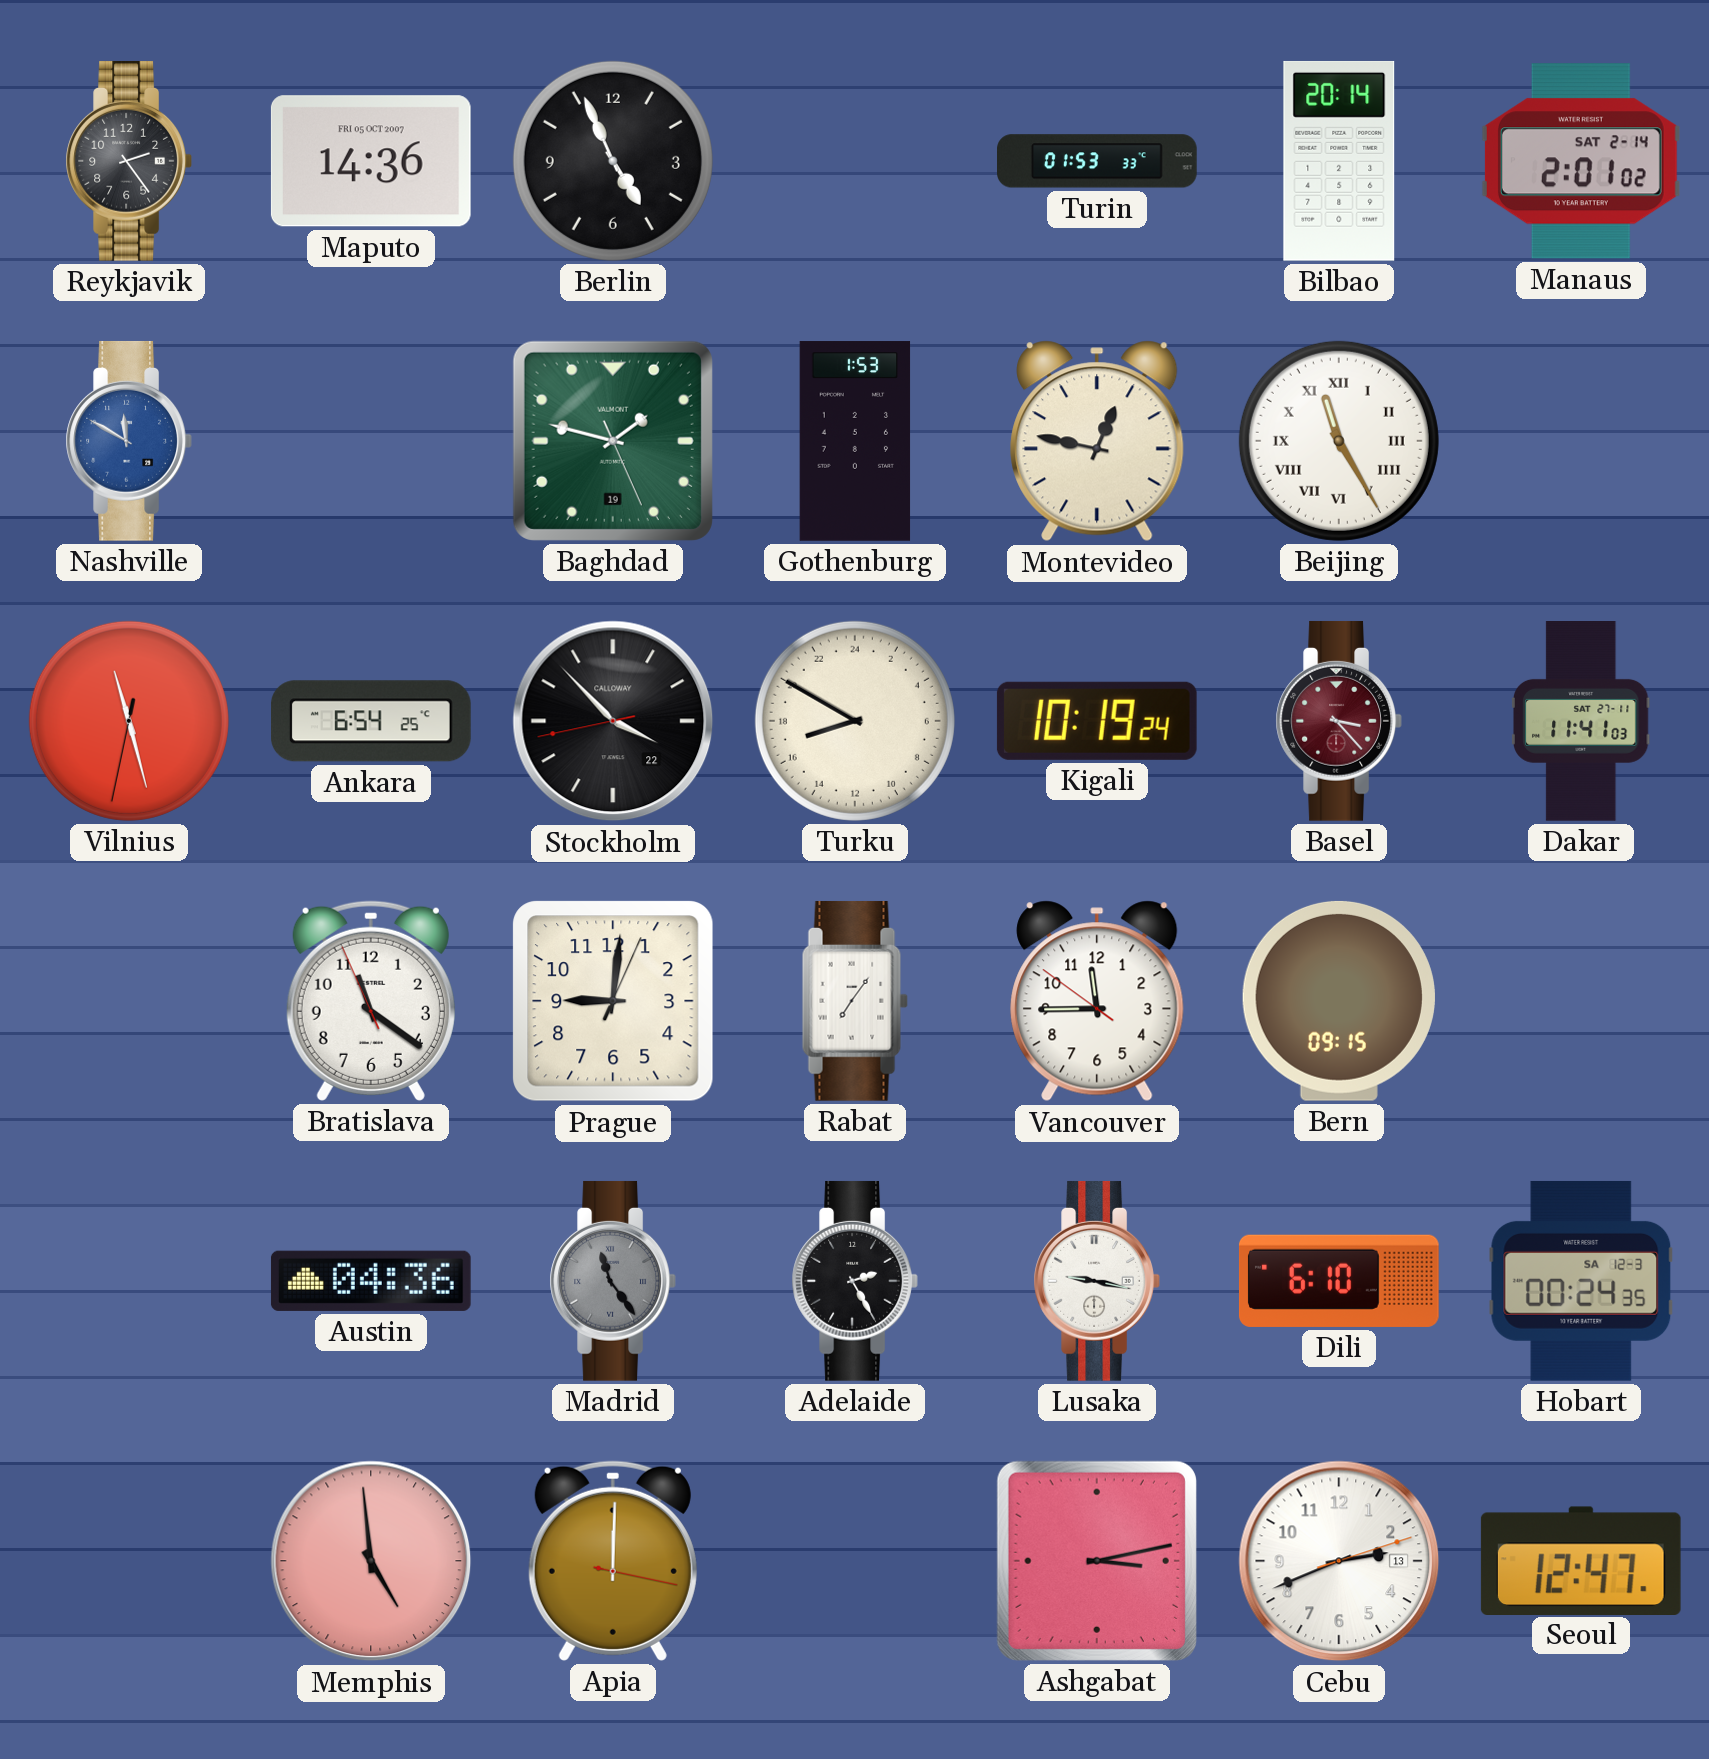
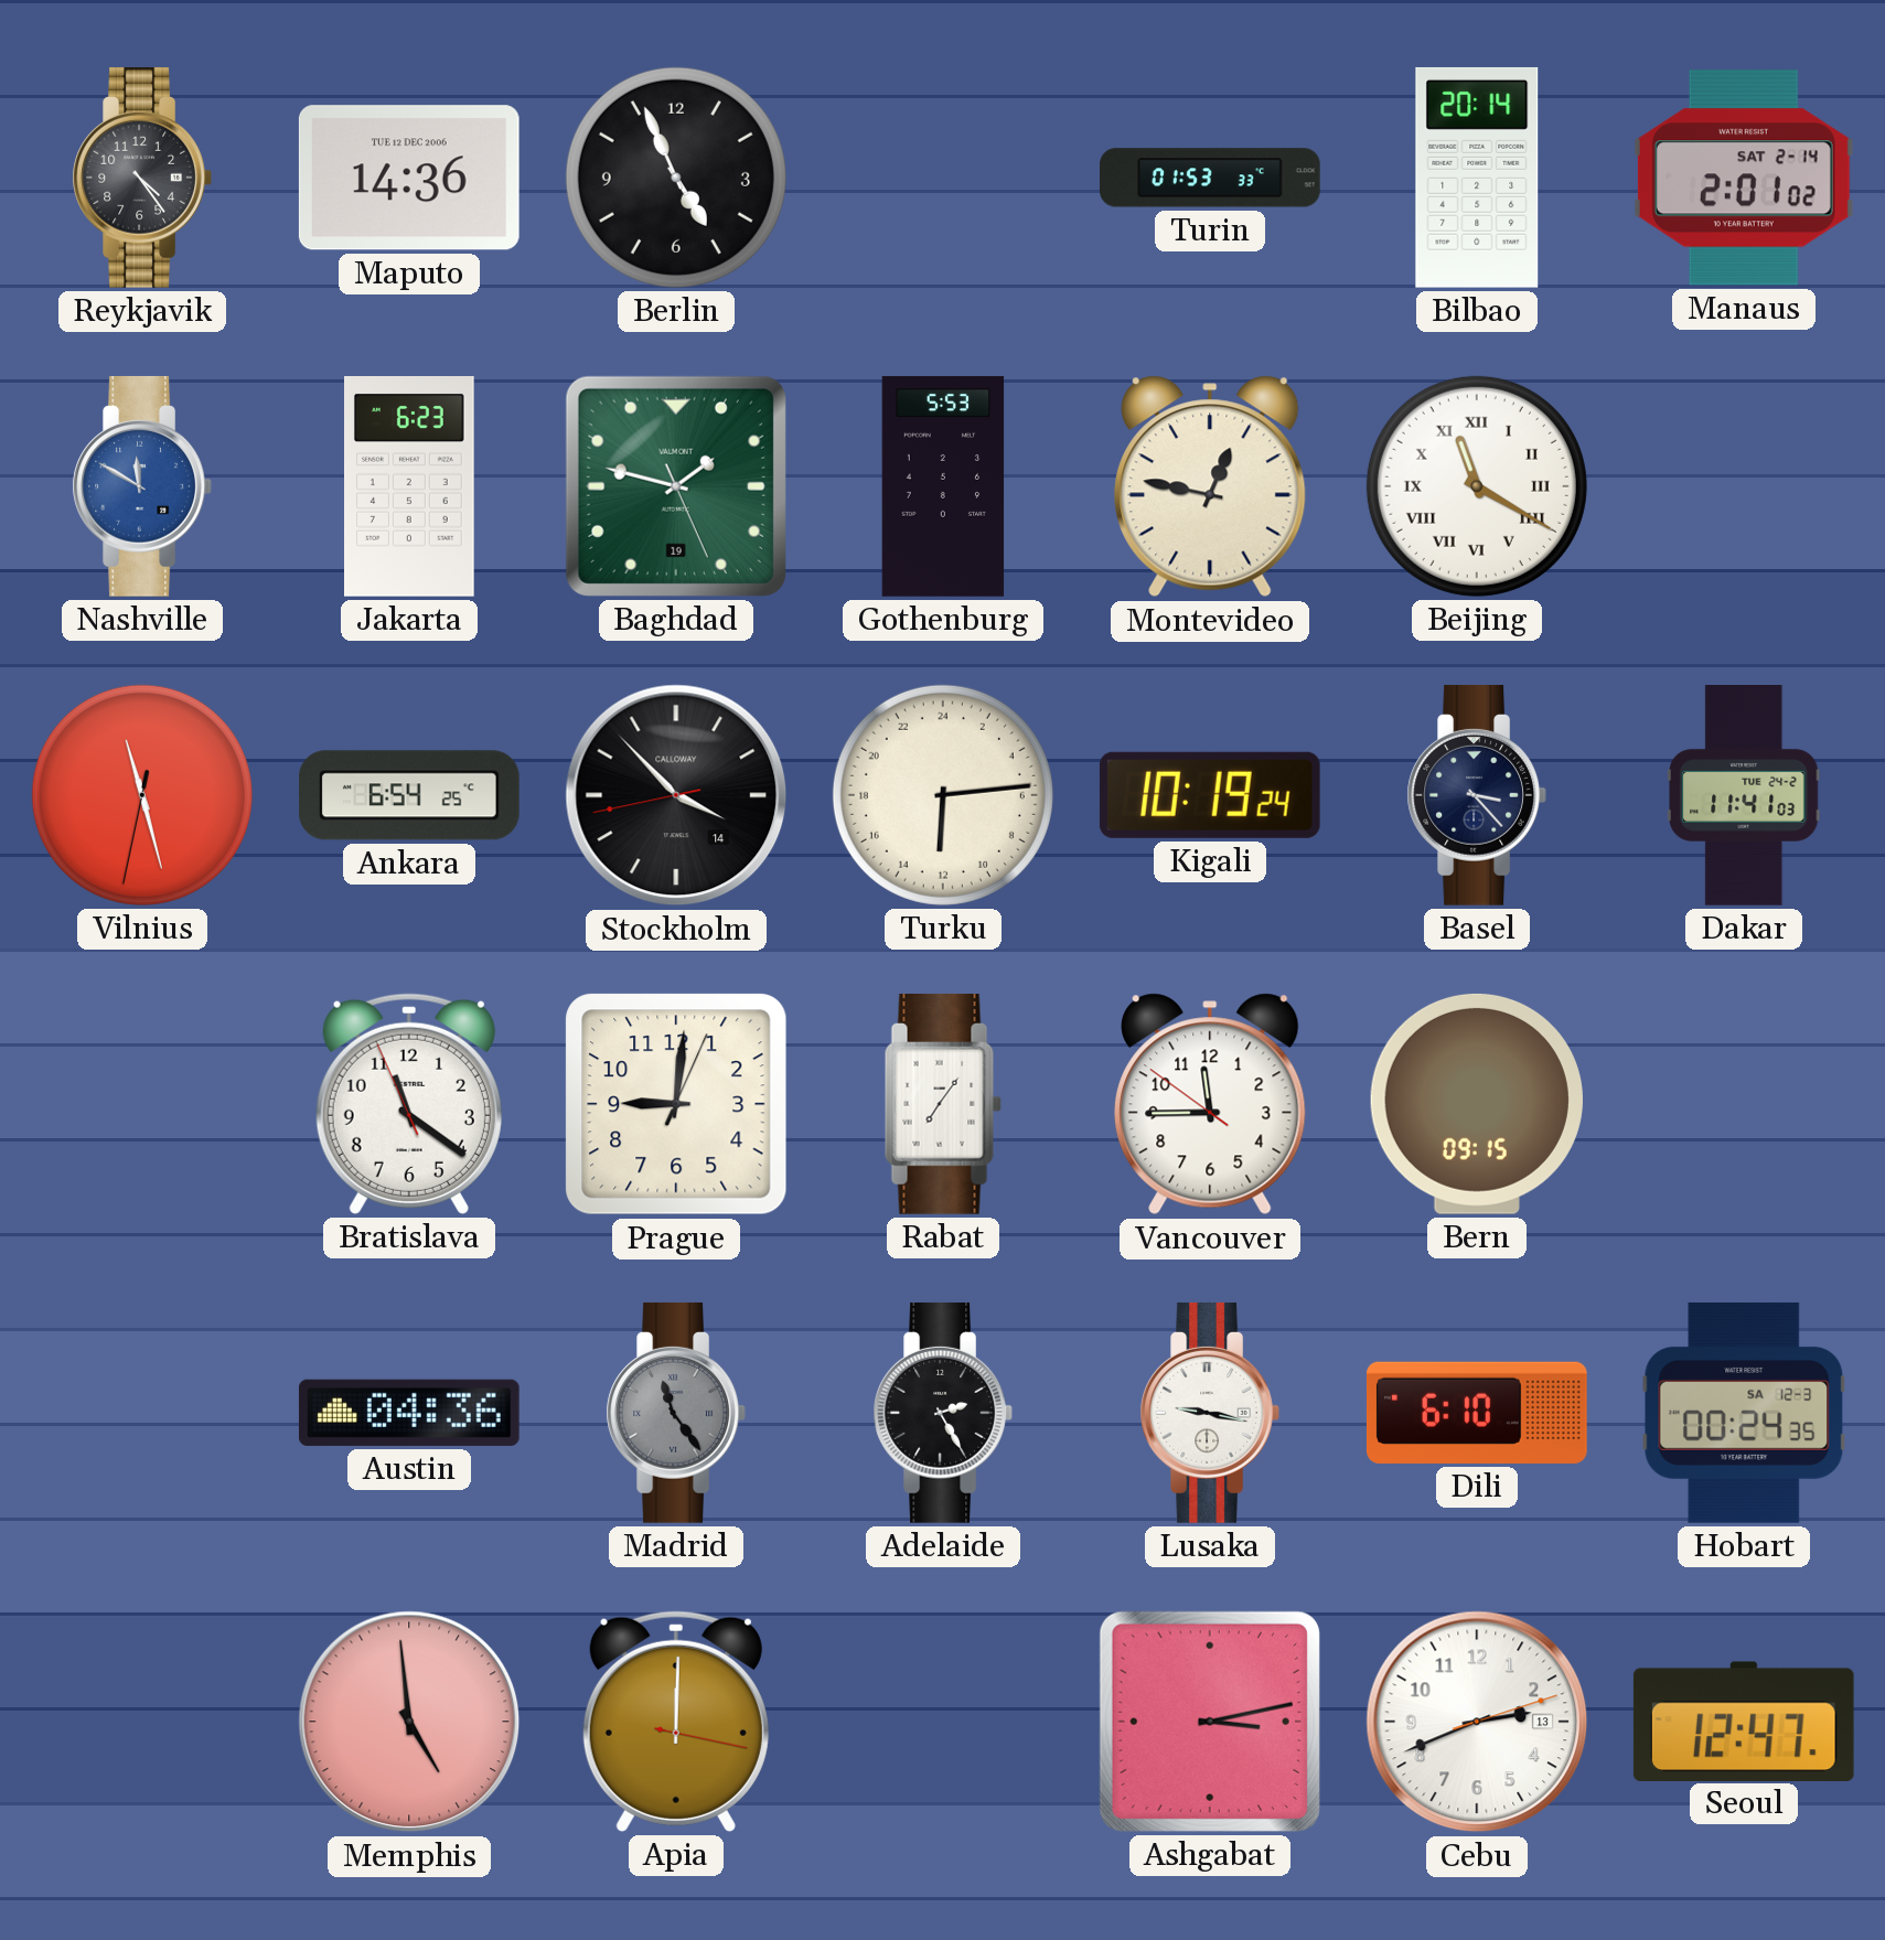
Reykjavik: 2:24 -> 4:24
Maputo date: FRI 05 OCT 2007 -> TUE 12 DEC 2006
Jakarta: none -> 6:23
Gothenburg: 1:53 -> 5:53
Beijing: 11:25 -> 11:20
Stockholm date: 22 -> 14
Turku: 16:50 -> 12:14
Basel dial: burgundy -> navy
Dakar date: SAT 27-11 -> TUE 24-2
